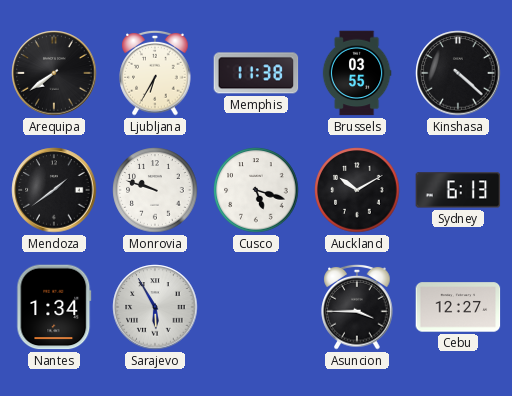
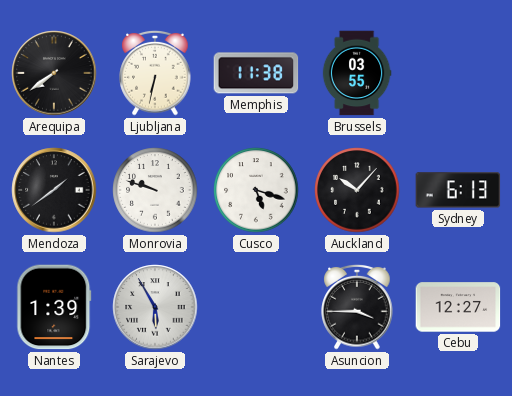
Ljubljana: 6:35 -> 6:32
Kinshasa: 4:22 -> none
Auckland: 10:10 -> 10:07
Nantes: 1:34 -> 1:39
